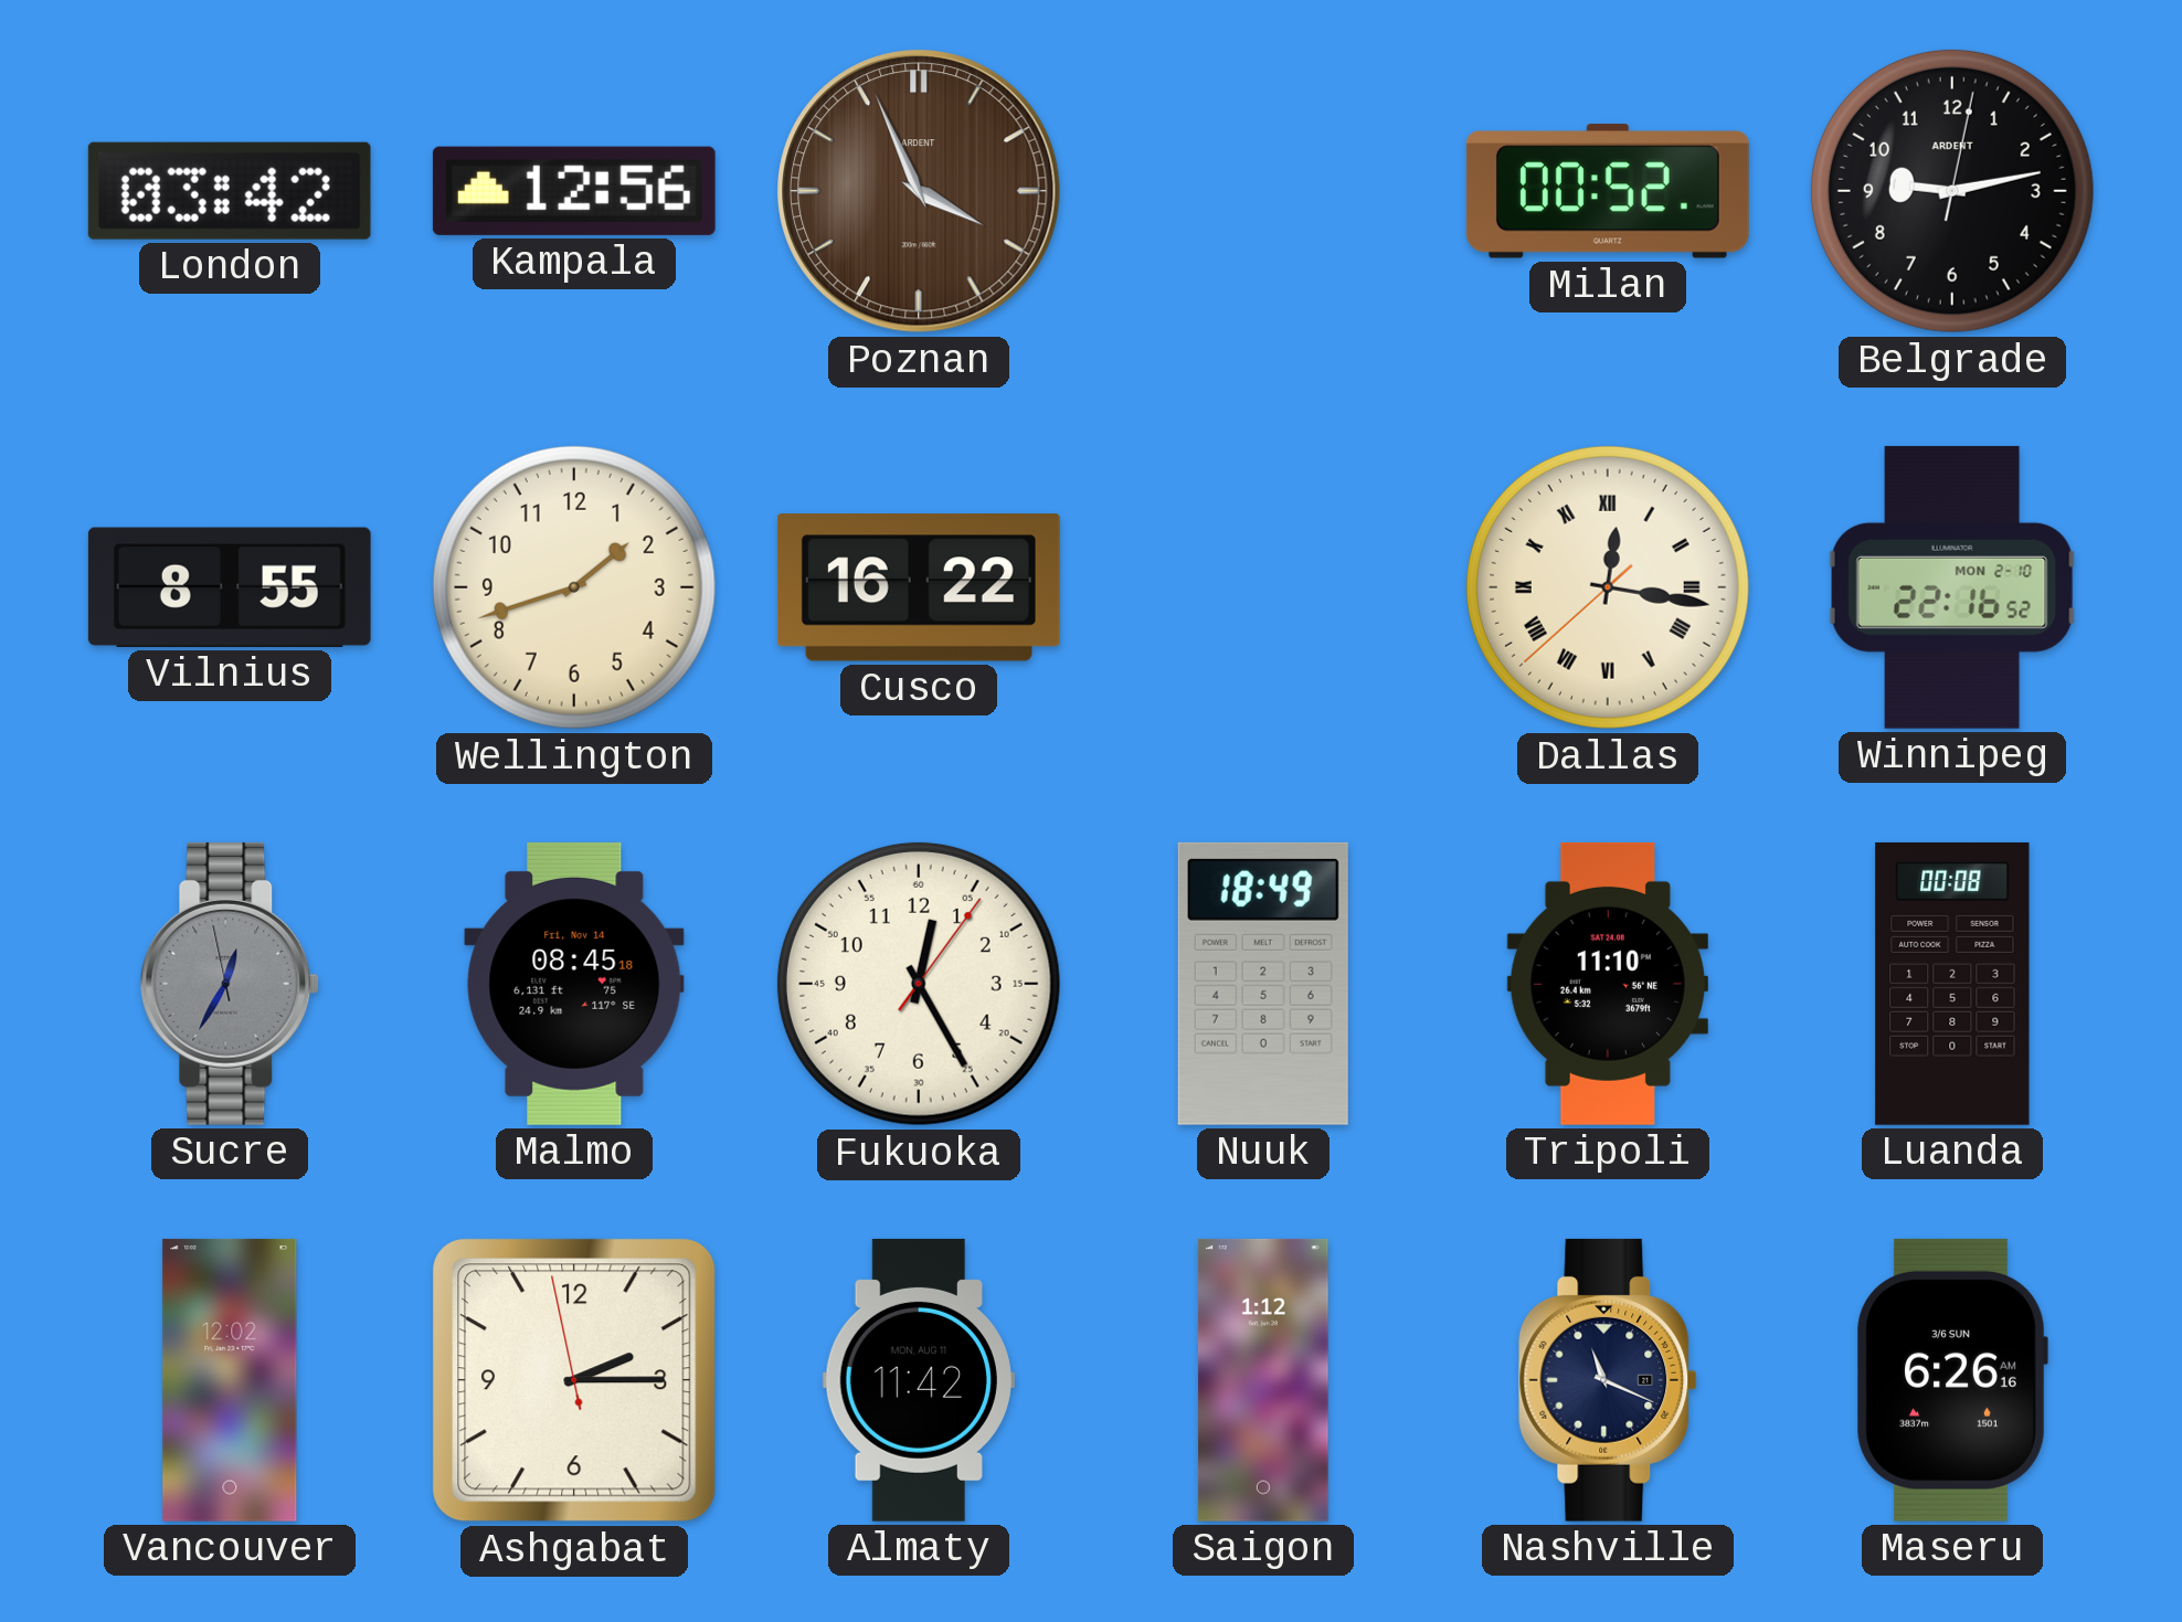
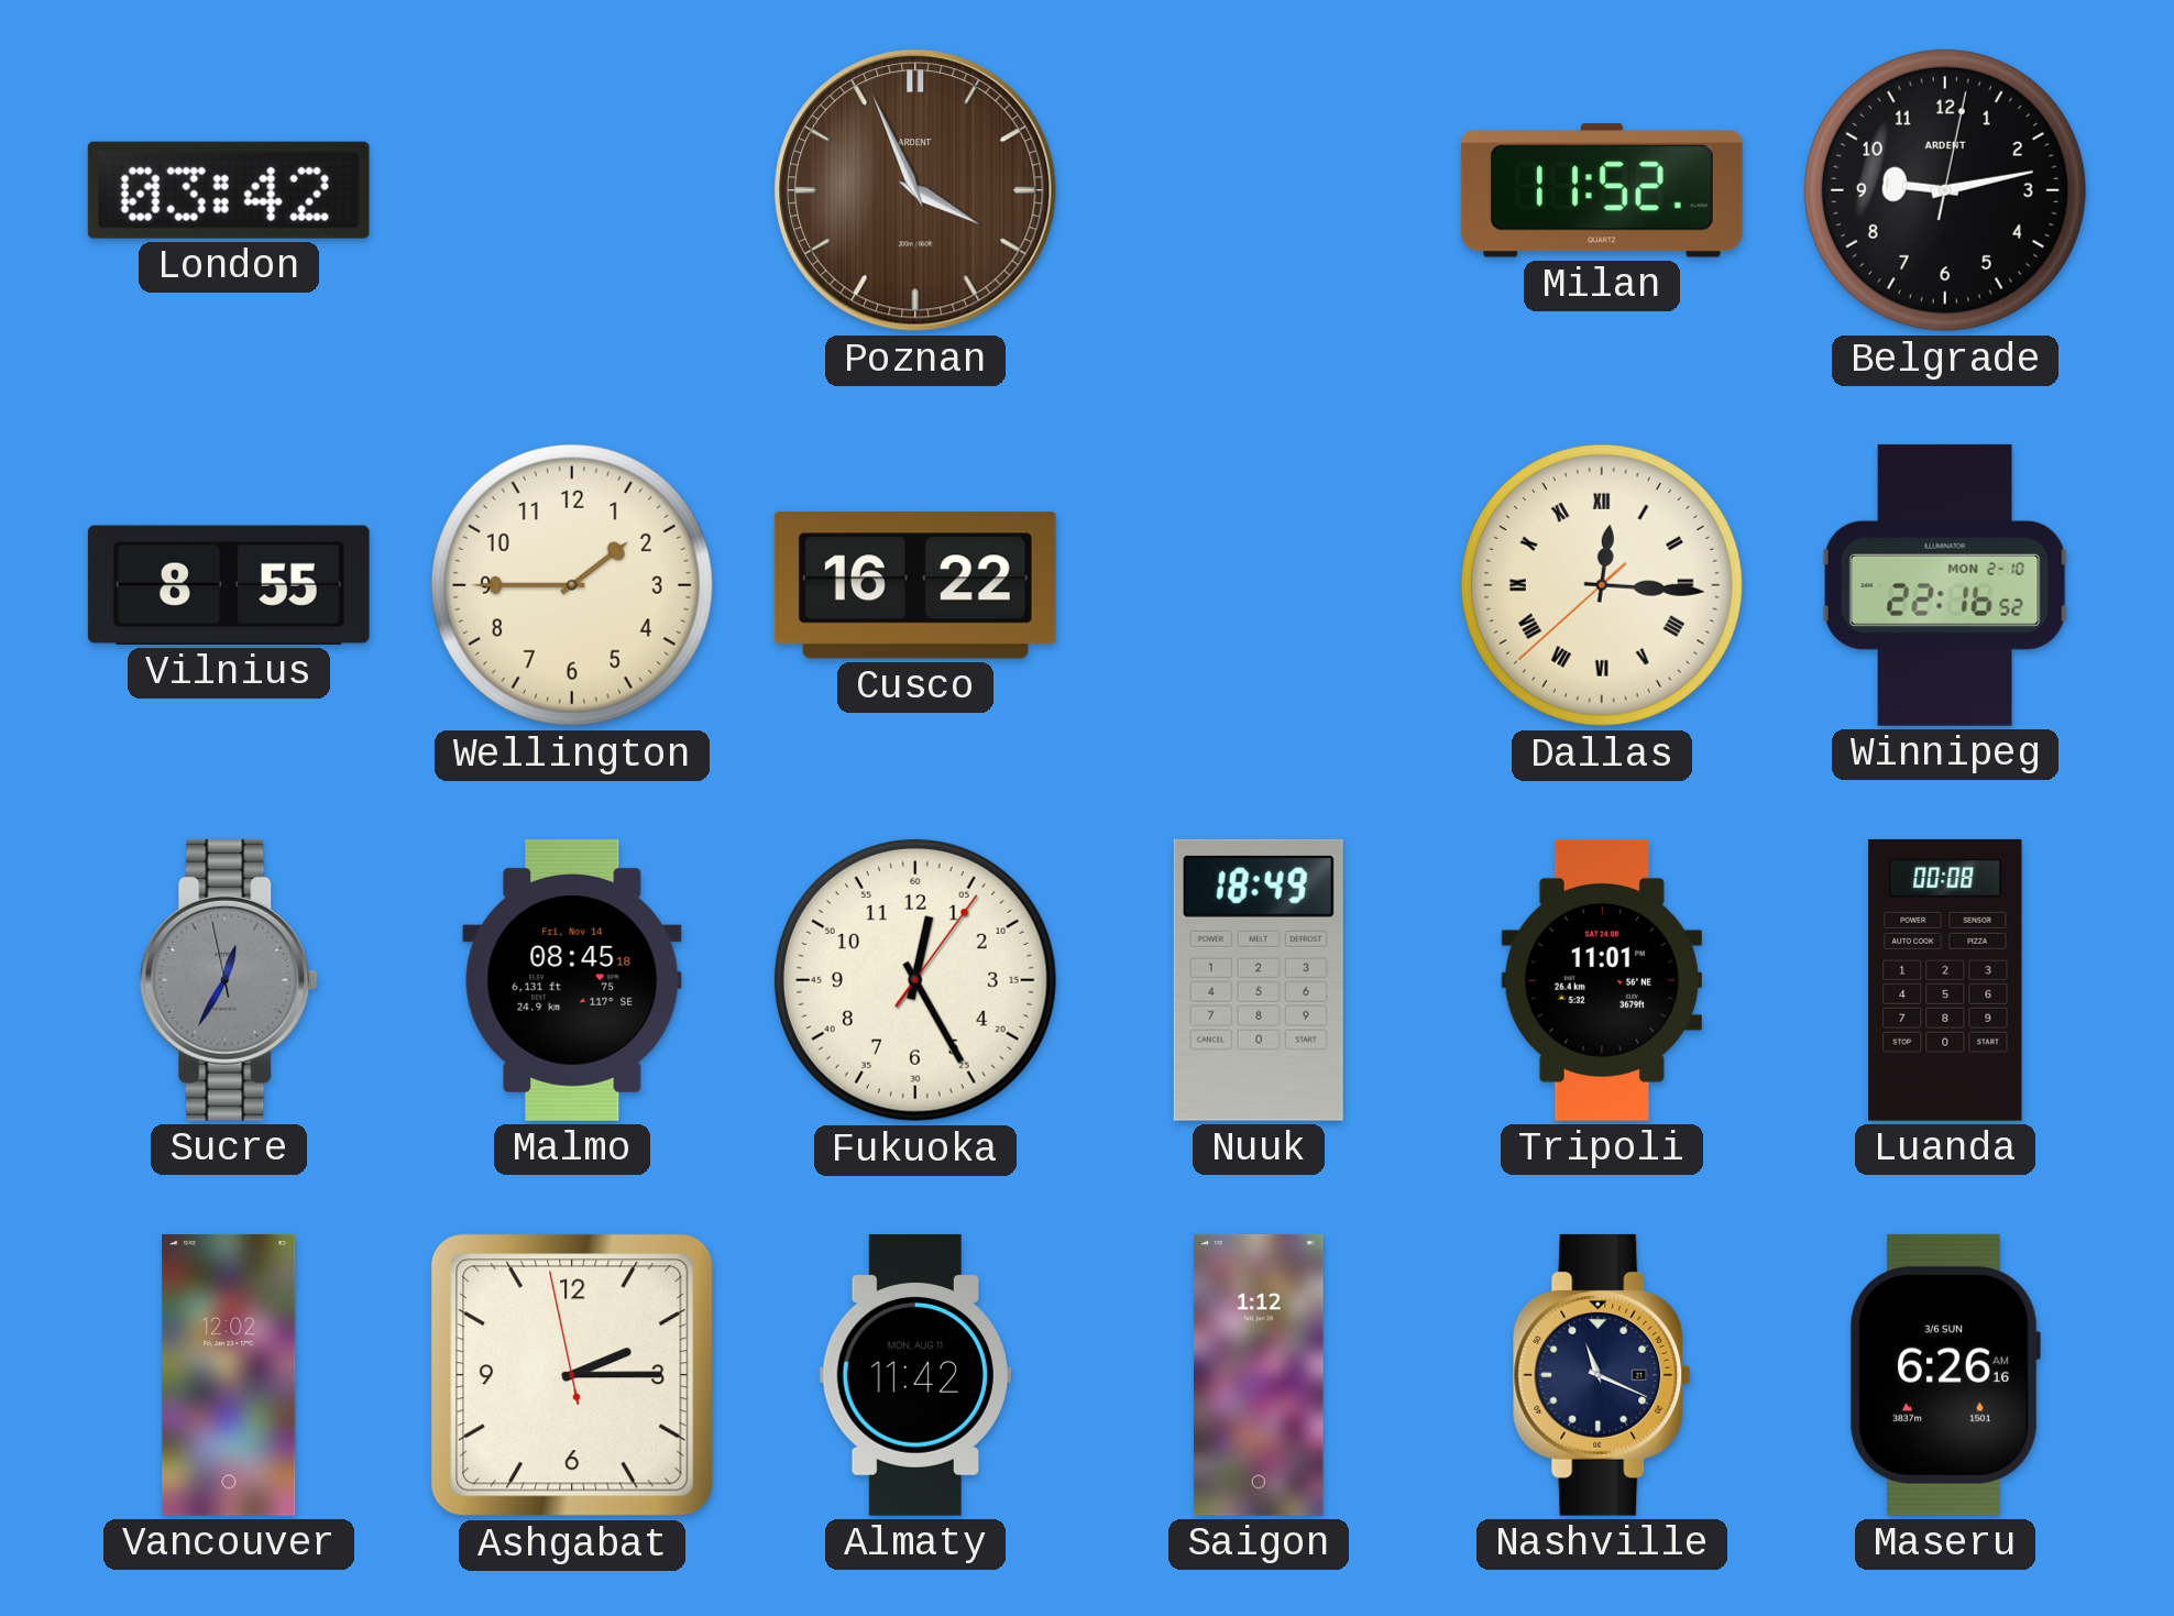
Kampala: 12:56 -> none
Milan: 00:52 -> 11:52
Wellington: 1:42 -> 1:45
Dallas: 12:16 -> 12:15
Tripoli: 11:10 -> 11:01
